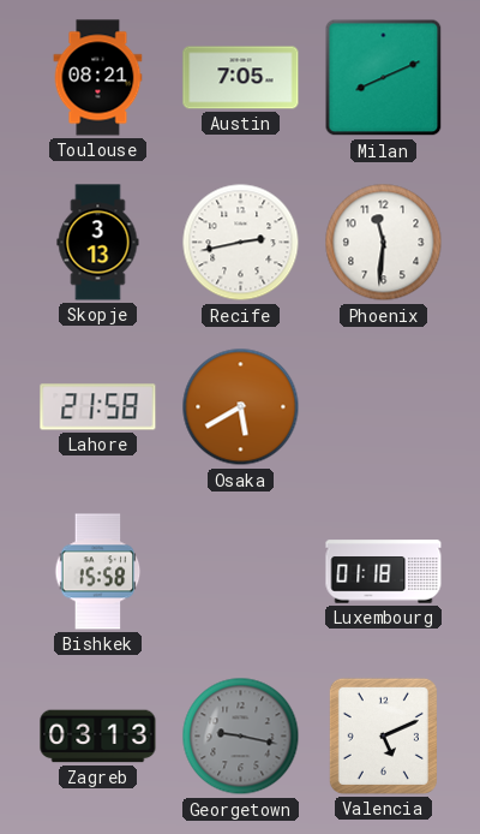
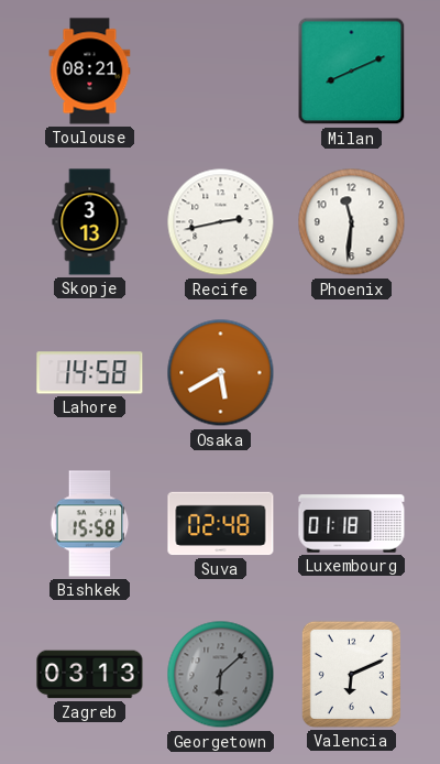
Austin: 7:05 -> none
Lahore: 21:58 -> 14:58
Suva: none -> 02:48
Georgetown: 9:17 -> 6:08
Valencia: 5:11 -> 6:11
